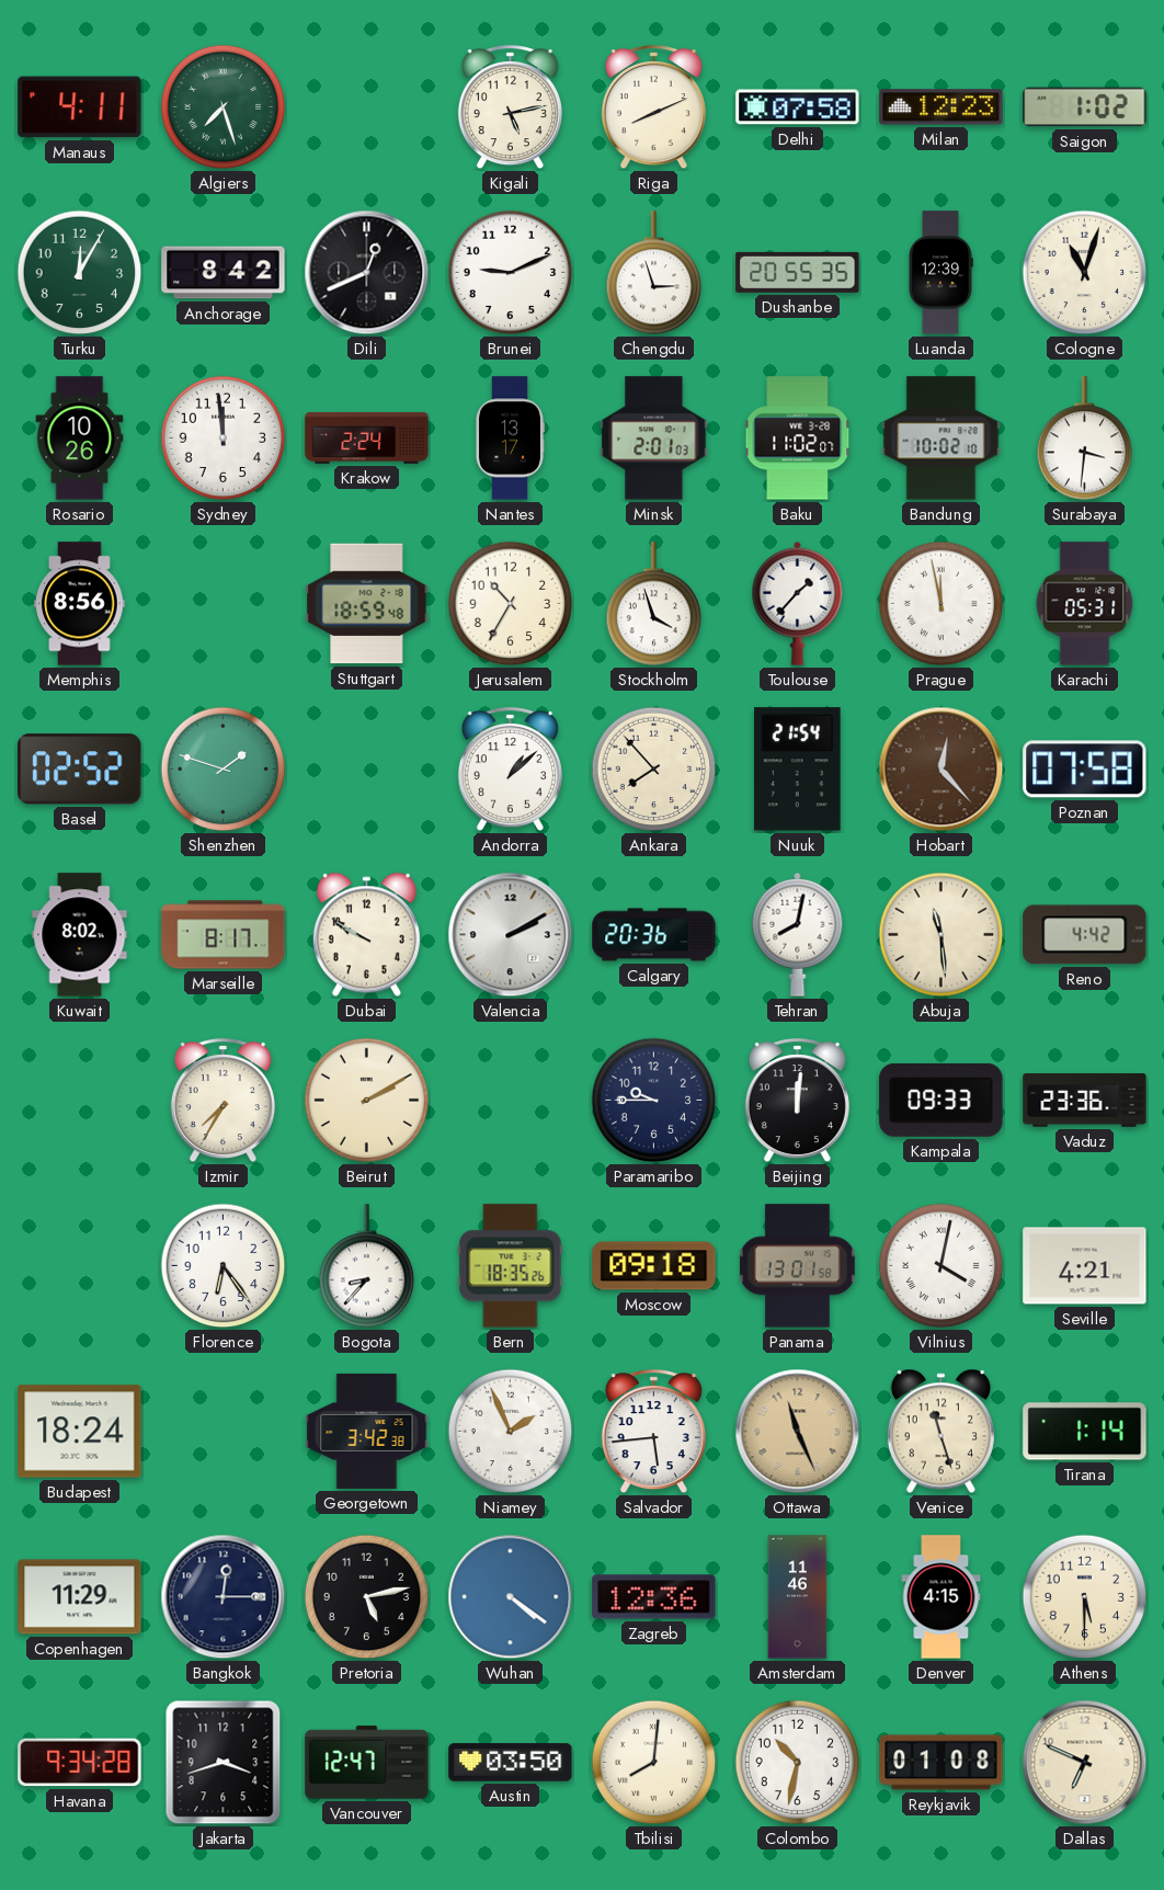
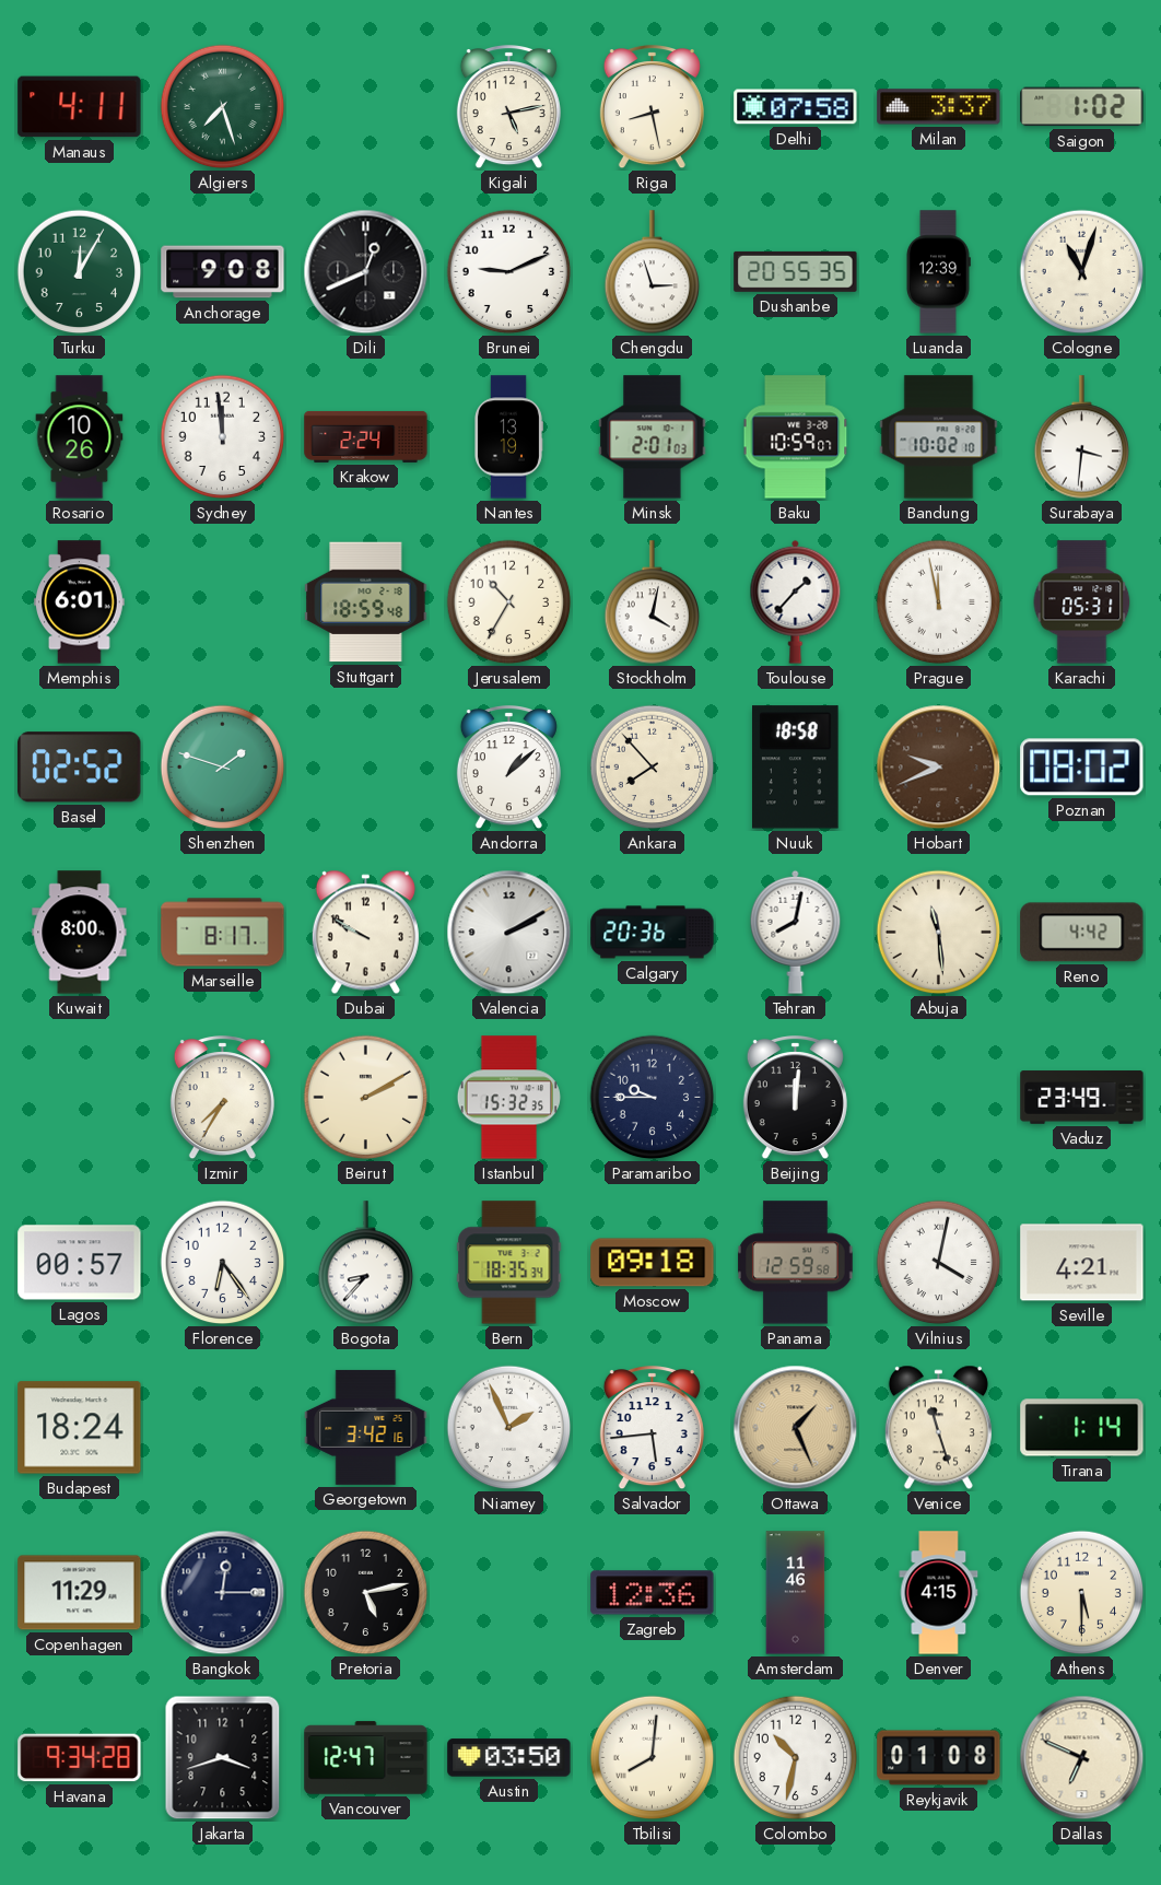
Riga: 8:11 -> 8:28
Milan: 12:23 -> 3:37
Anchorage: 8:42 -> 9:08
Nantes: 13:17 -> 13:19
Baku: 11:02 -> 10:59
Memphis: 8:56 -> 6:01
Stockholm: 3:57 -> 4:02
Nuuk: 21:54 -> 18:58
Hobart: 12:23 -> 9:41
Poznan: 07:58 -> 08:02
Kuwait: 8:02 -> 8:00
Istanbul: none -> 15:32
Kampala: 09:33 -> none
Vaduz: 23:36 -> 23:49
Lagos: none -> 00:57
Bern: 18:35:26 -> 18:35:34
Panama: 13:01 -> 12:59
Georgetown: 3:42:38 -> 3:42:16
Ottawa: 11:26 -> 1:26
Wuhan: 4:21 -> none
